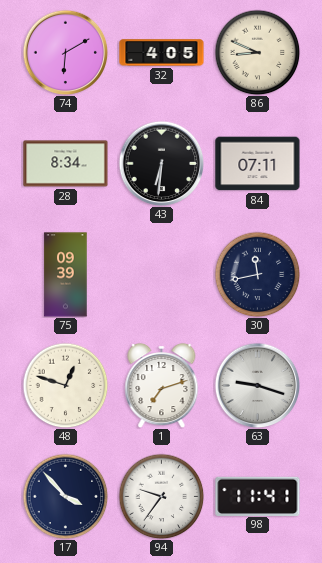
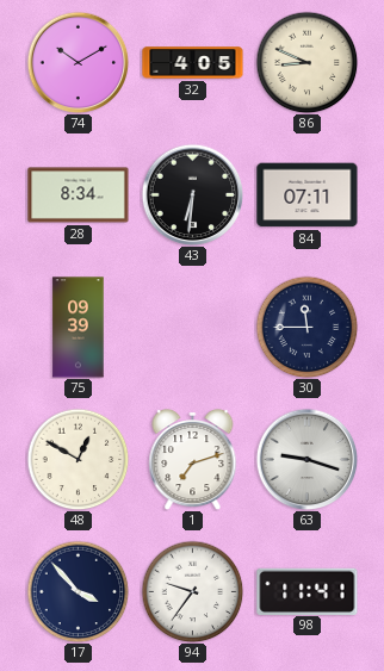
74: 6:10 -> 10:10
30: 11:43 -> 11:45
48: 12:48 -> 12:50
